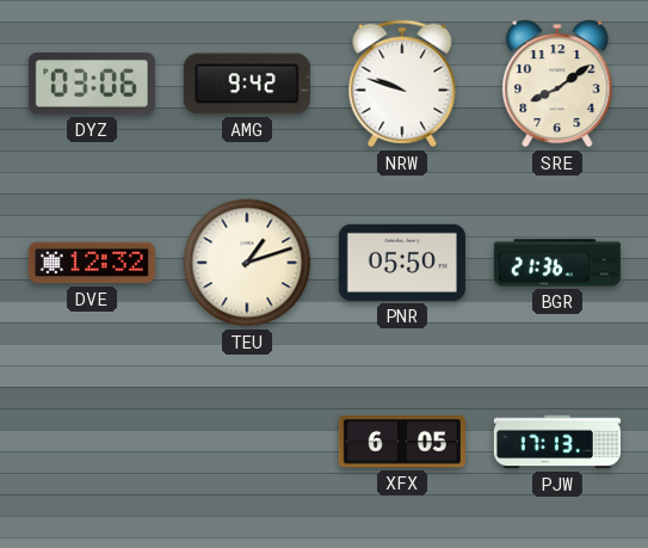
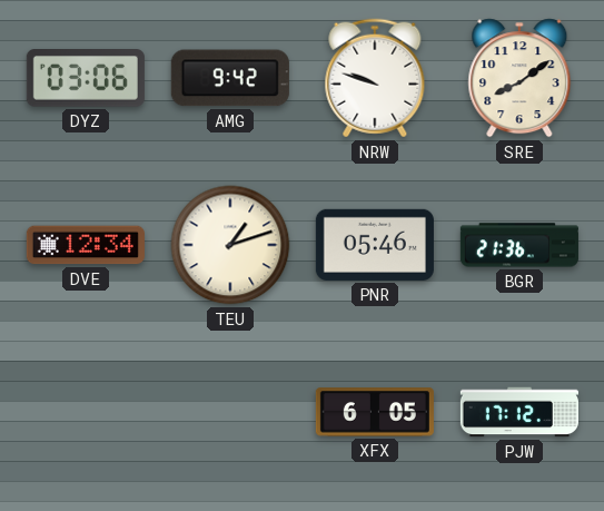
DVE: 12:32 -> 12:34
PNR: 05:50 -> 05:46
PJW: 17:13 -> 17:12
